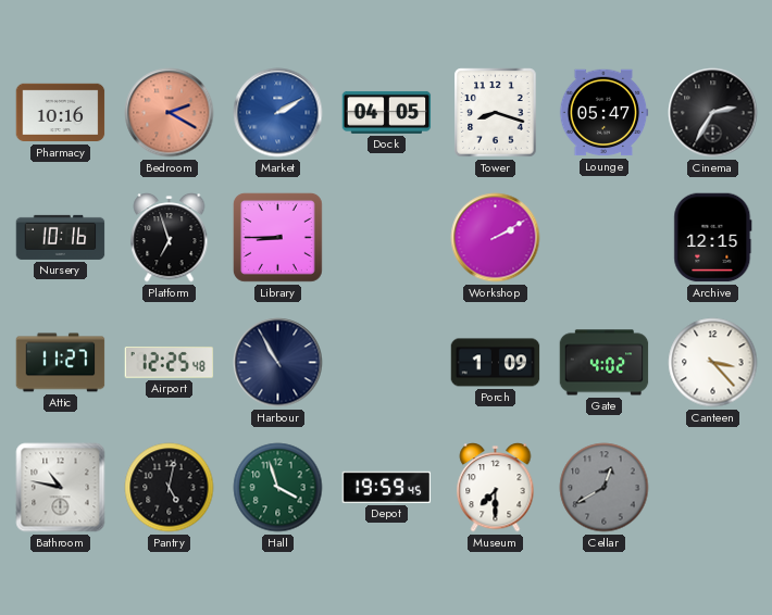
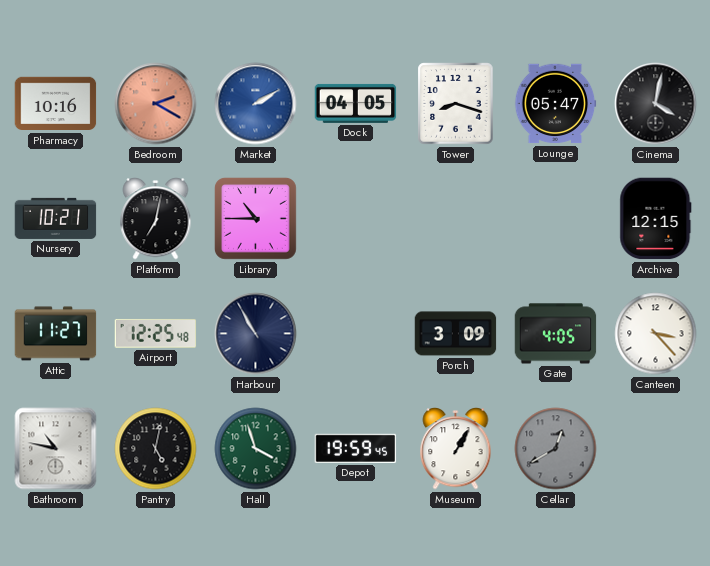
Cinema: 2:35 -> 4:02
Nursery: 10:16 -> 10:21
Platform: 6:57 -> 7:02
Library: 8:45 -> 10:45
Workshop: 2:10 -> none
Porch: 1:09 -> 3:09
Gate: 4:02 -> 4:05
Museum: 7:30 -> 1:05
